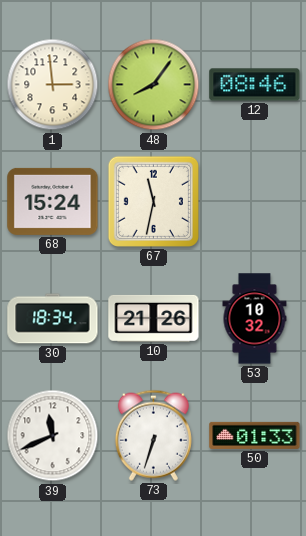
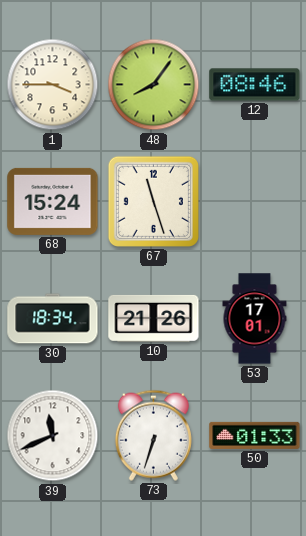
1: 2:59 -> 3:45
67: 11:32 -> 11:27
53: 10:32 -> 17:01
